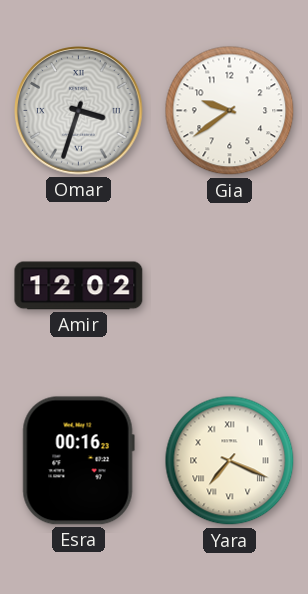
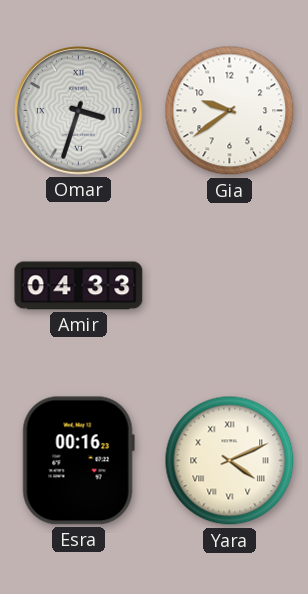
Amir: 12:02 -> 04:33
Yara: 7:19 -> 4:11
